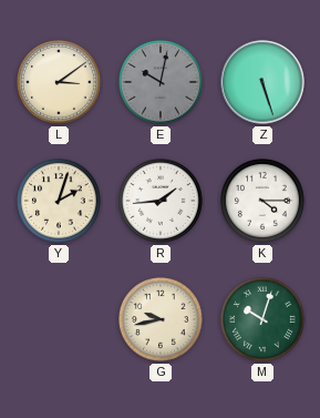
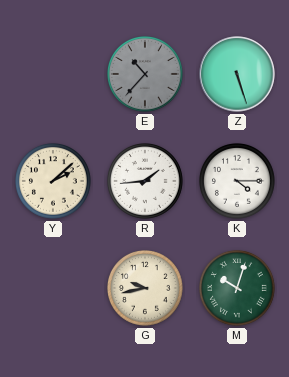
L: 3:09 -> none
E: 10:02 -> 10:37
Y: 2:03 -> 2:08
